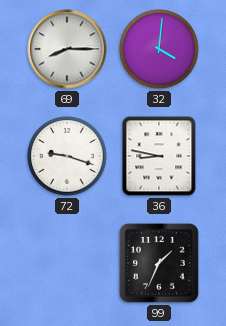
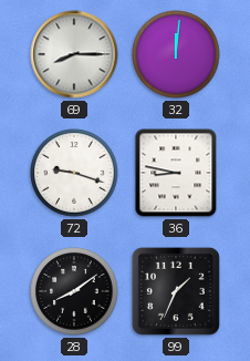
32: 4:01 -> 12:01
28: none -> 8:09
